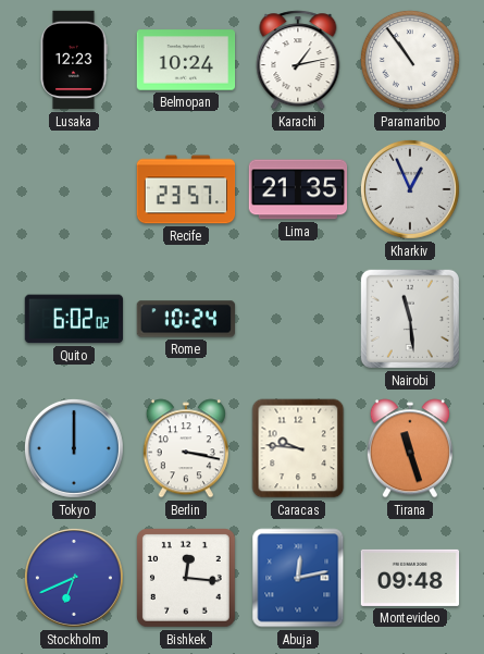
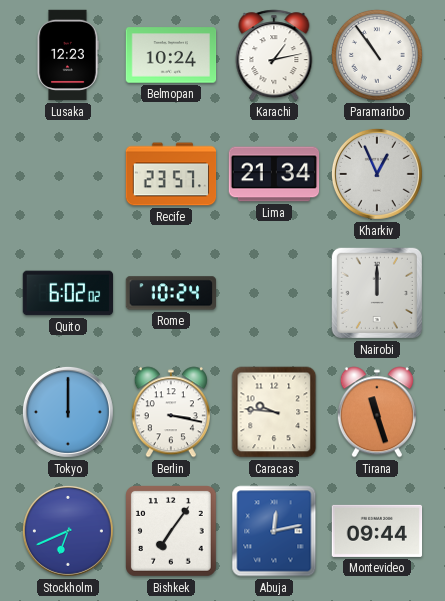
Lima: 21:35 -> 21:34
Nairobi: 11:29 -> 12:00
Bishkek: 12:16 -> 7:06
Montevideo: 09:48 -> 09:44
